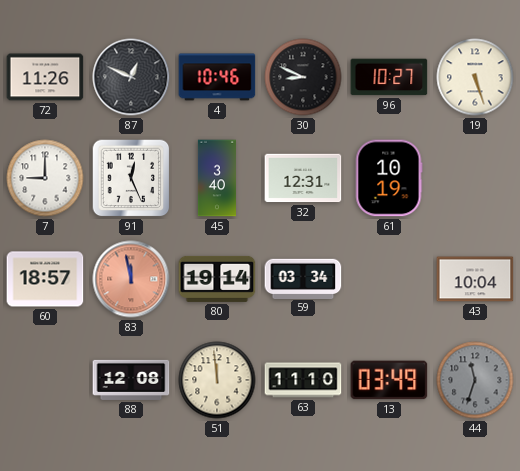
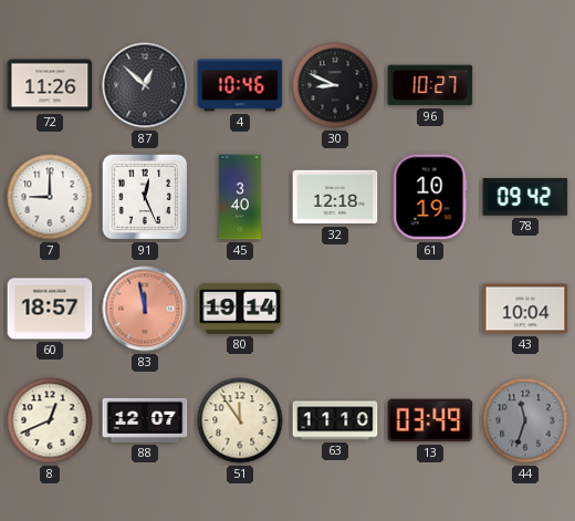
87: 12:49 -> 12:52
19: 5:27 -> none
32: 12:31 -> 12:18
78: none -> 09:42
59: 03:34 -> none
8: none -> 12:41
88: 12:08 -> 12:07
51: 11:59 -> 11:54
